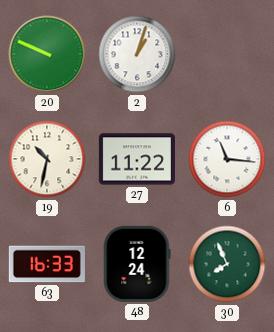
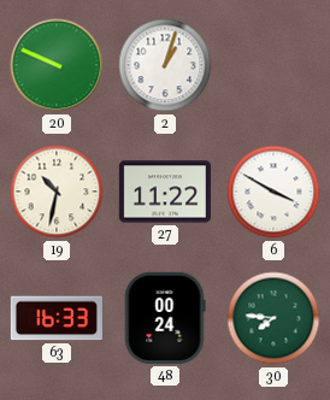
6: 11:16 -> 3:50
48: 12:24 -> 00:24
30: 7:56 -> 7:46
